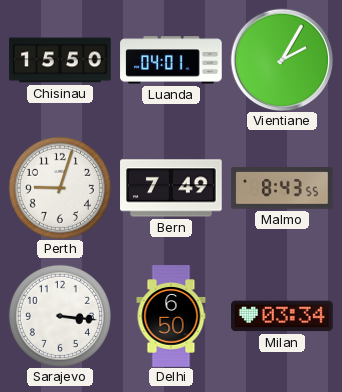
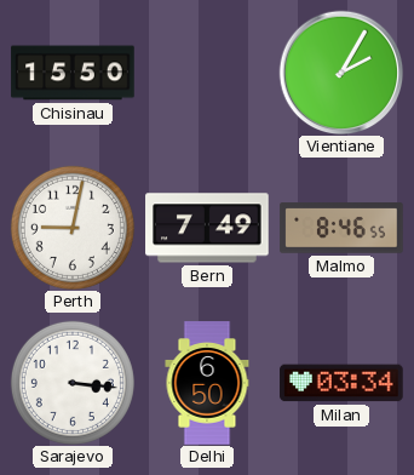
Luanda: 04:01 -> none
Perth: 9:03 -> 9:02
Malmo: 8:43 -> 8:46
